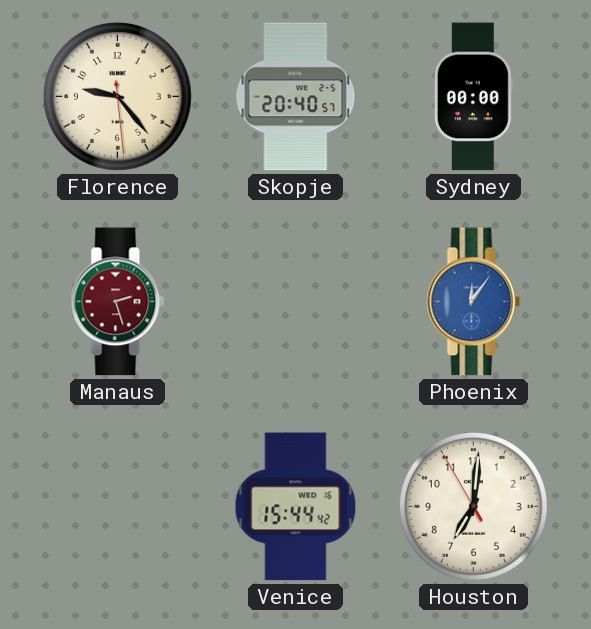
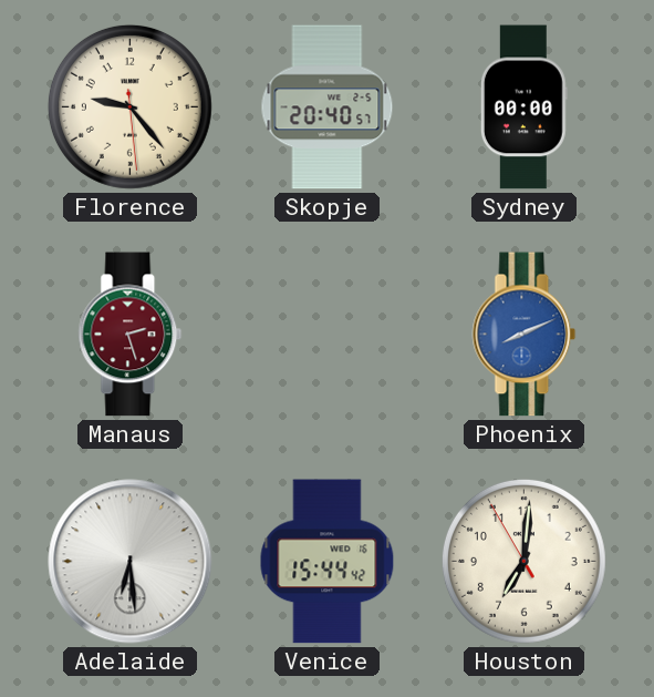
Phoenix: 12:06 -> 8:11
Adelaide: none -> 6:29
